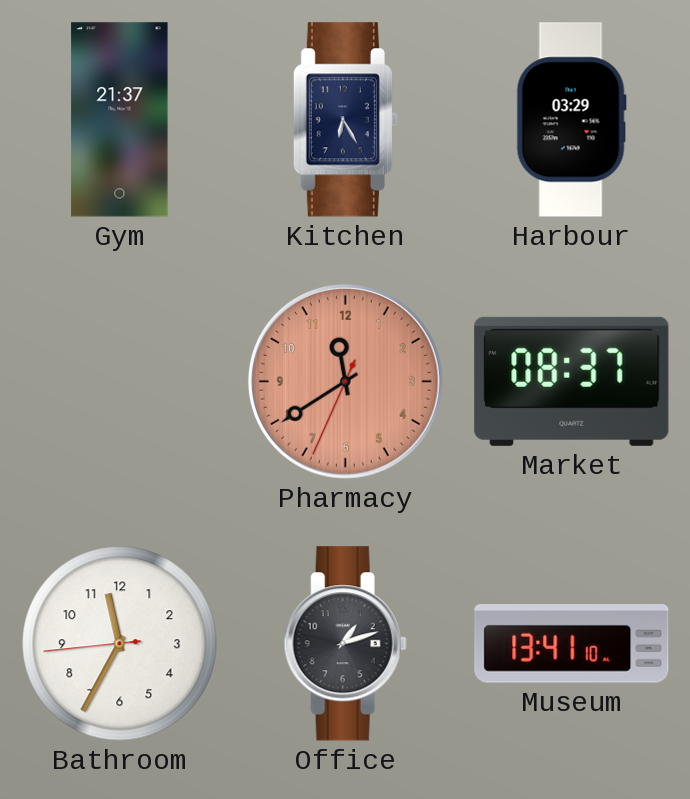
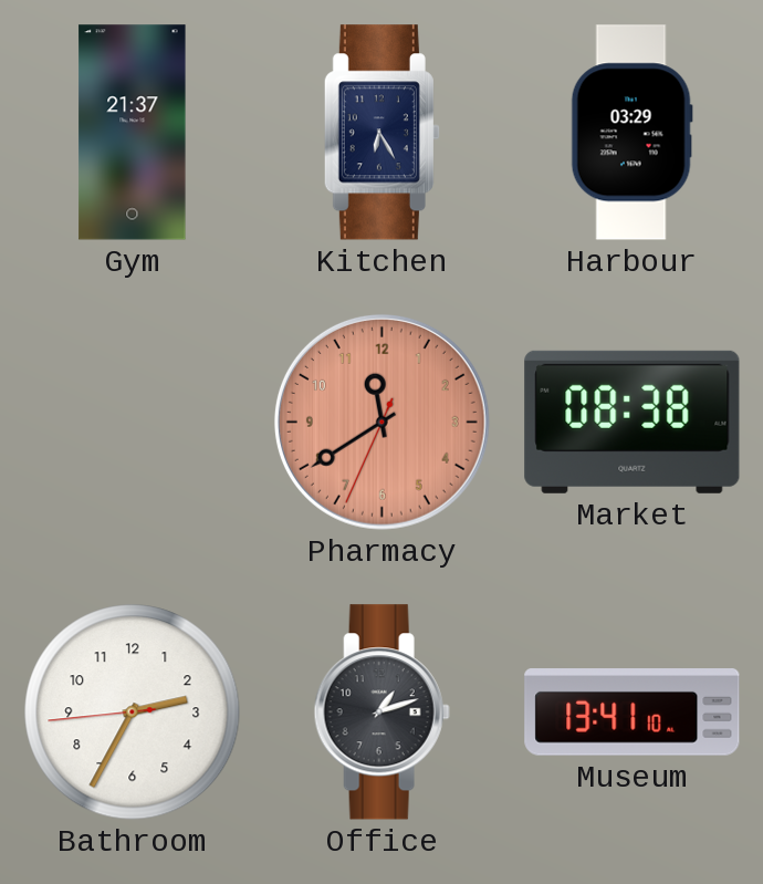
Market: 08:37 -> 08:38
Bathroom: 11:34 -> 2:34
